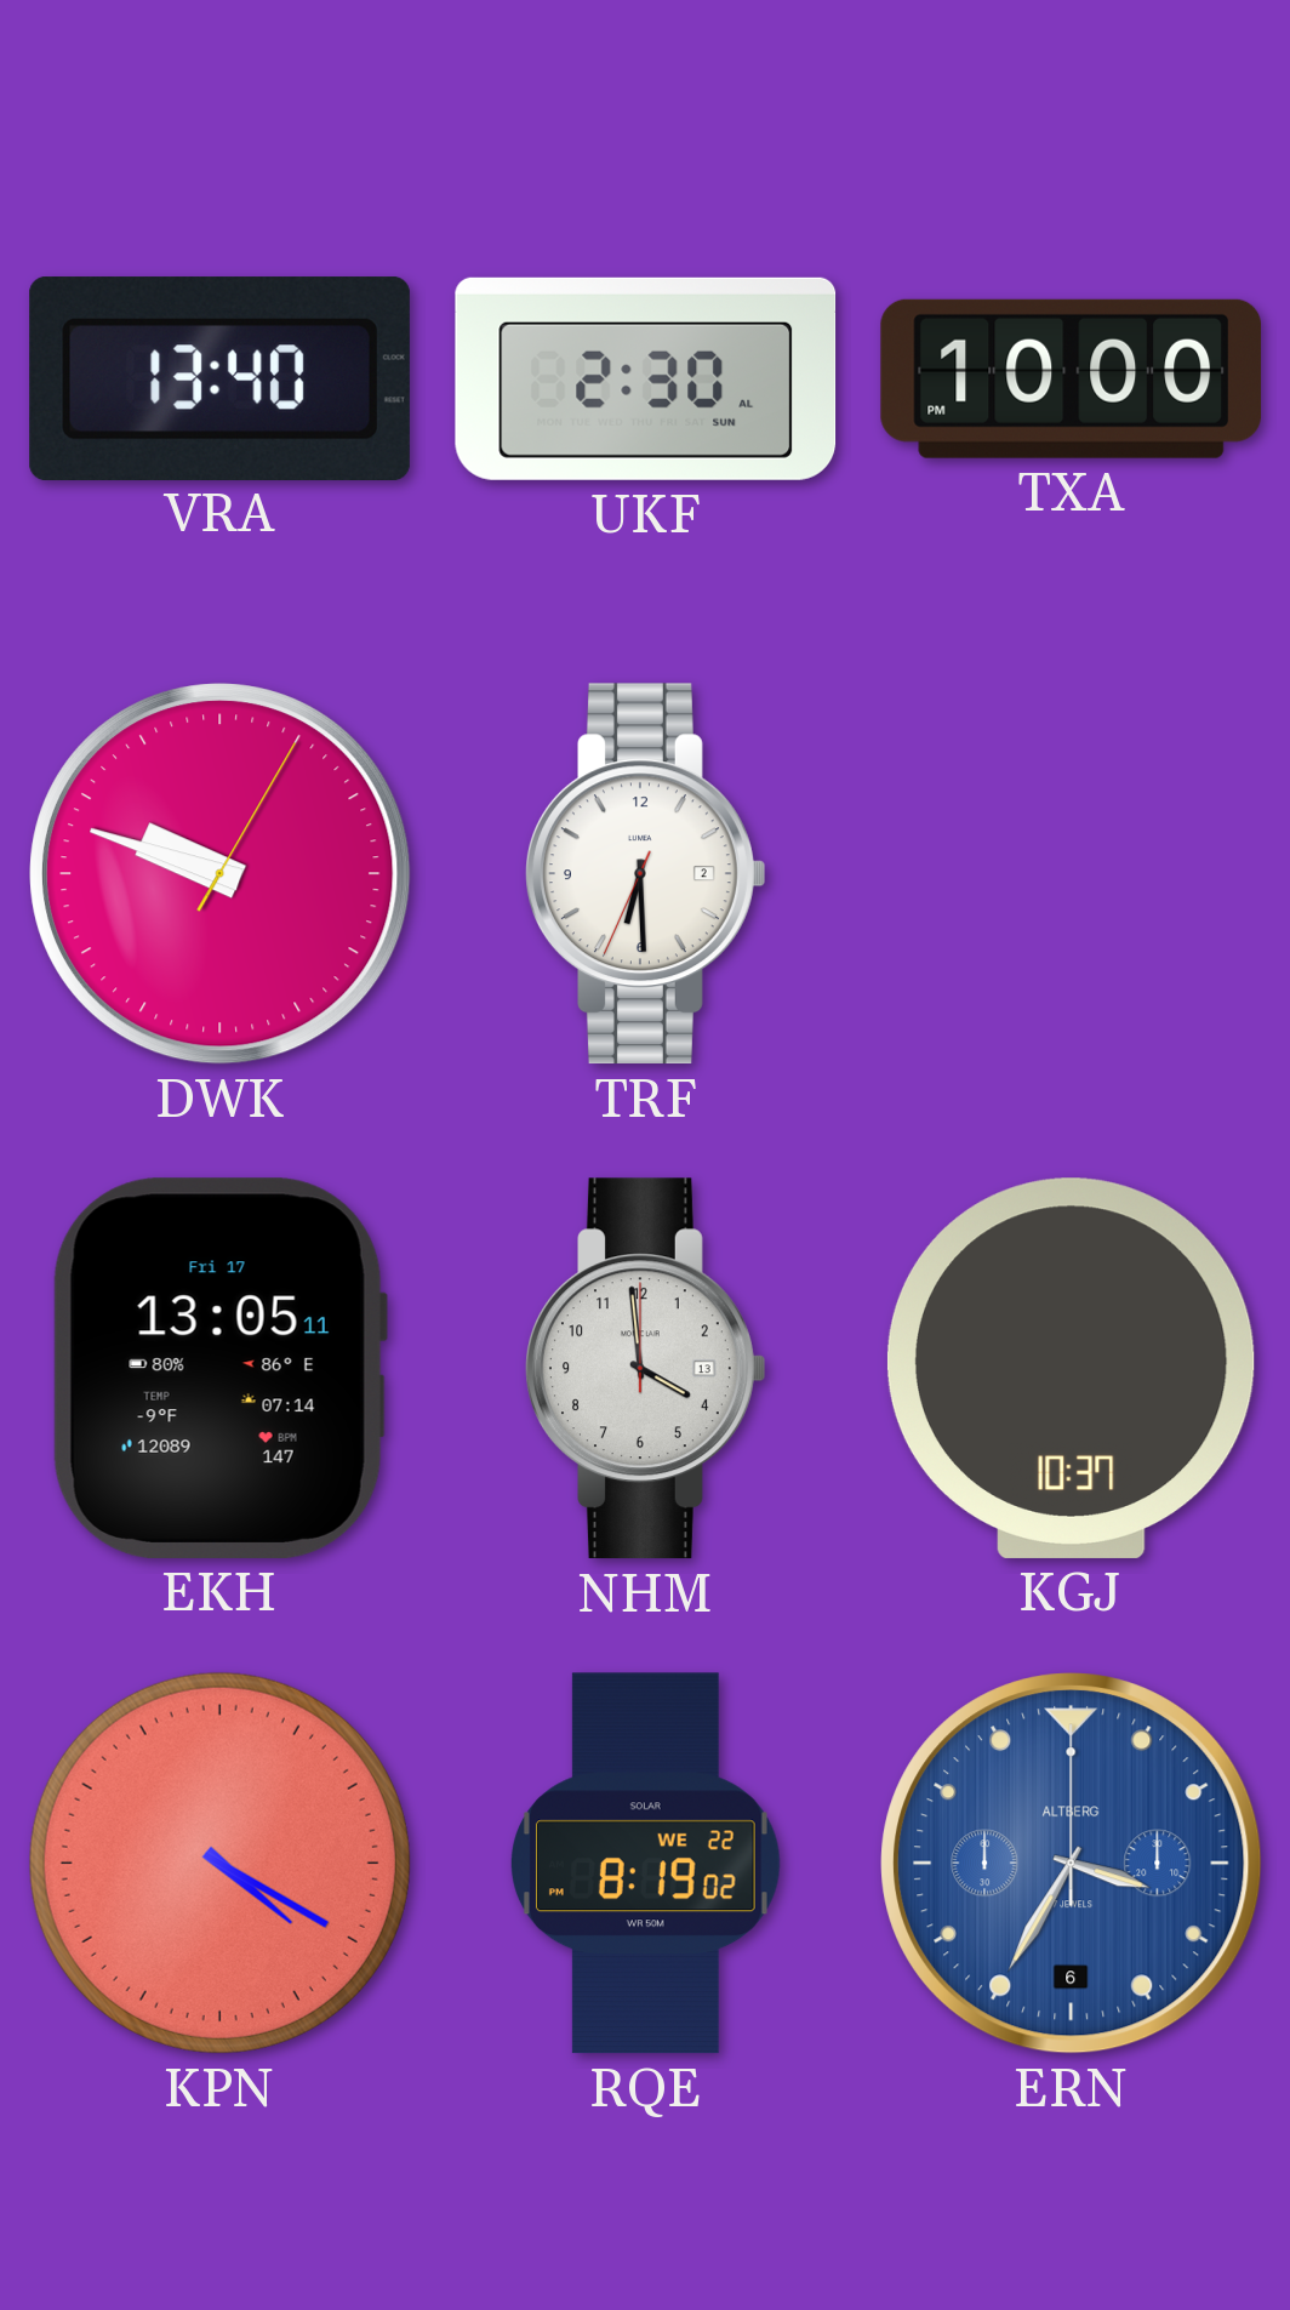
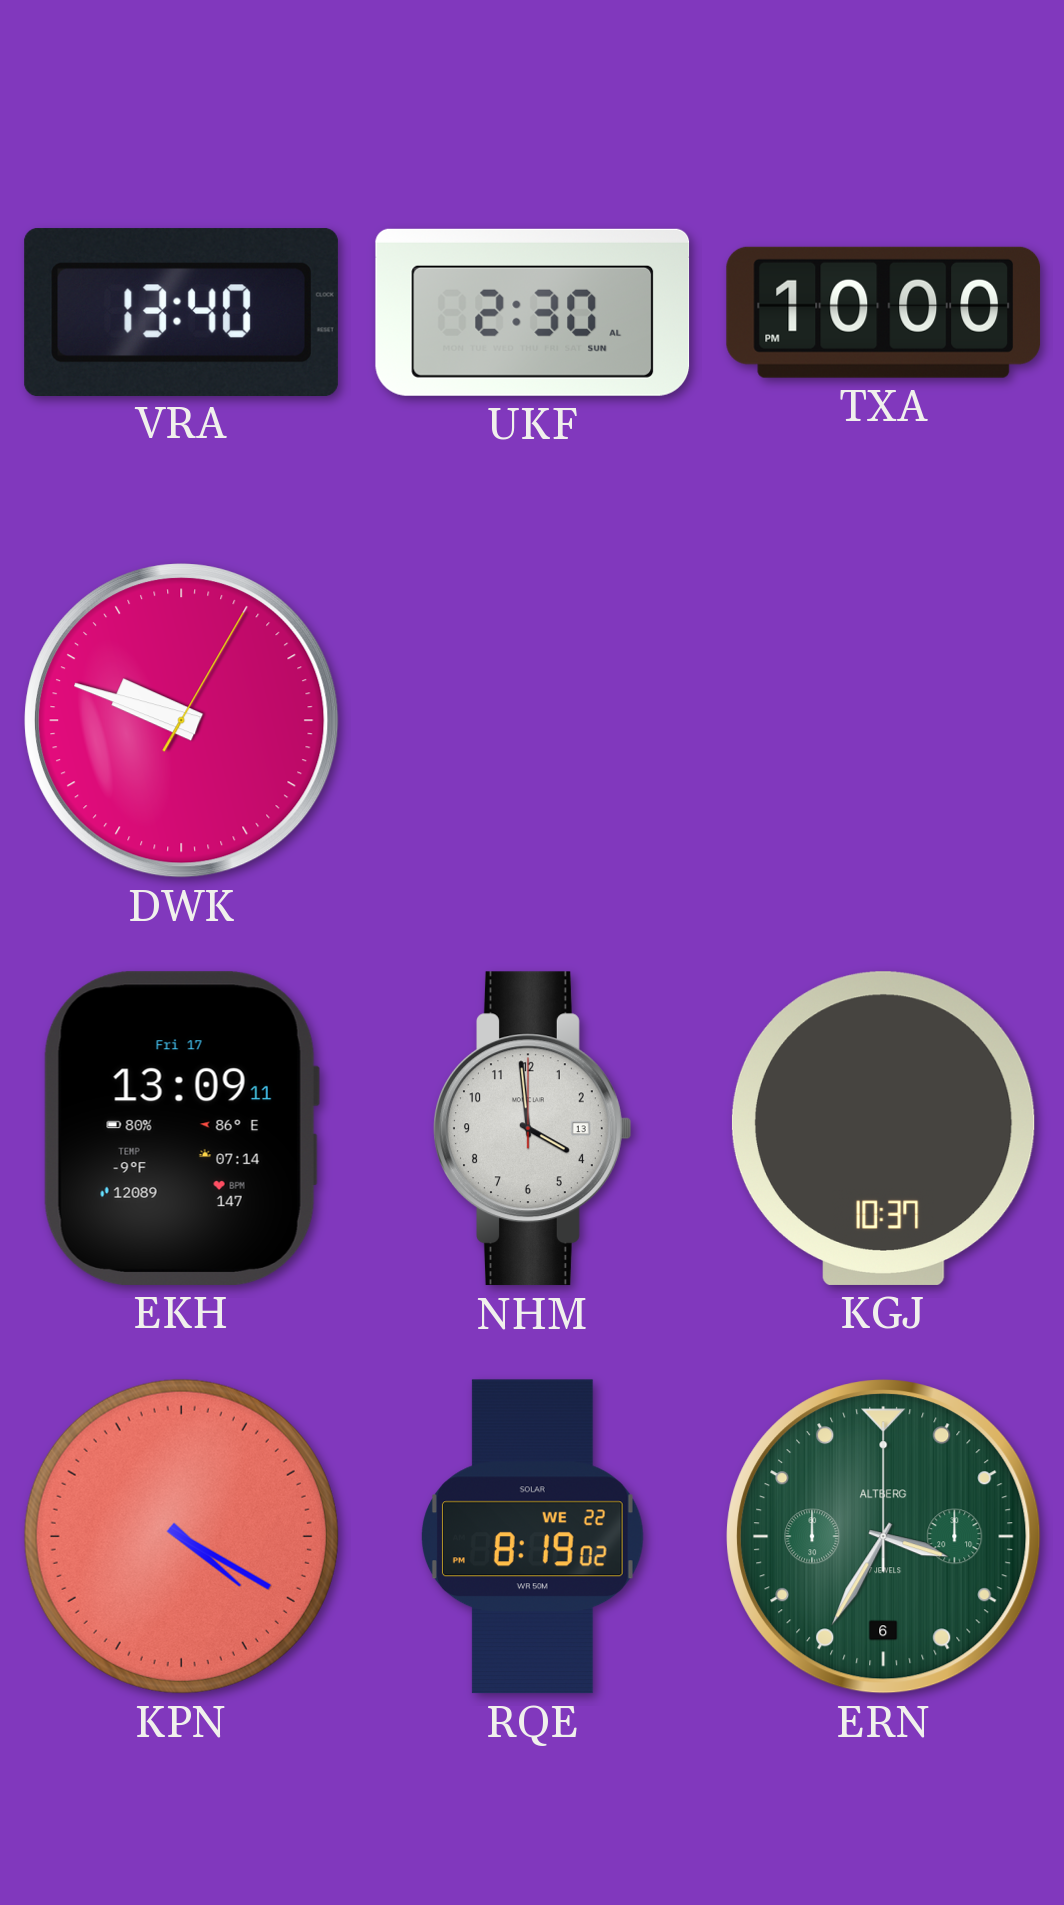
TRF: 6:29 -> none
EKH: 13:05 -> 13:09
ERN dial: blue -> green
